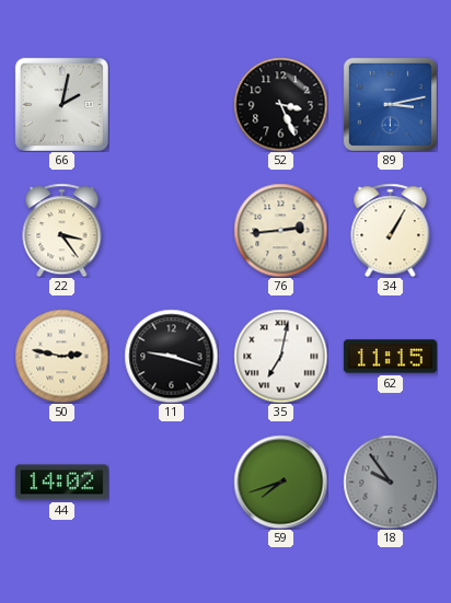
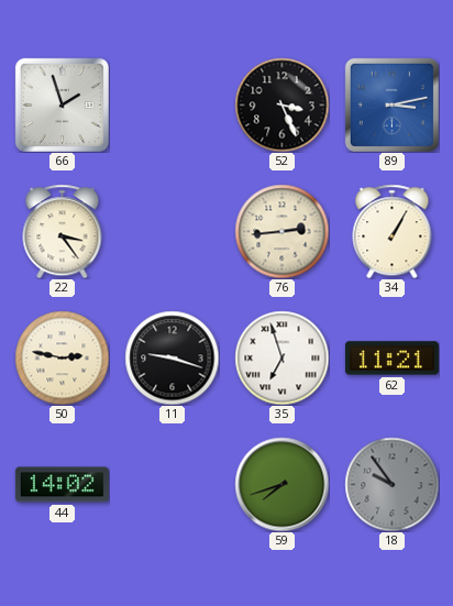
66: 2:02 -> 1:57
35: 7:02 -> 6:57
62: 11:15 -> 11:21
